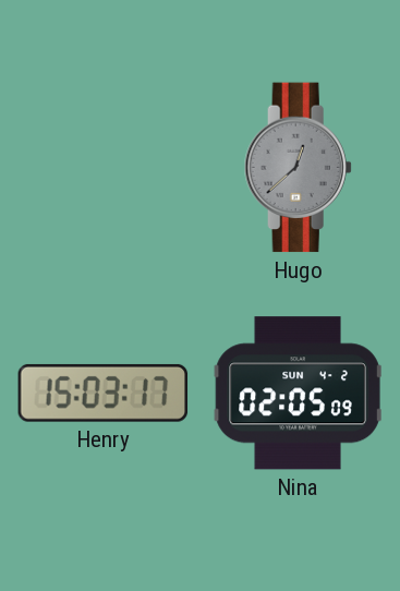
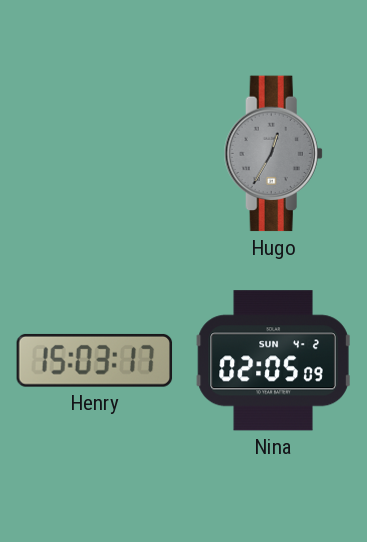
Hugo: 12:38 -> 12:35
